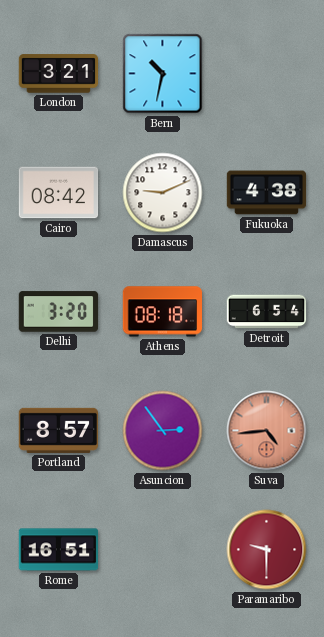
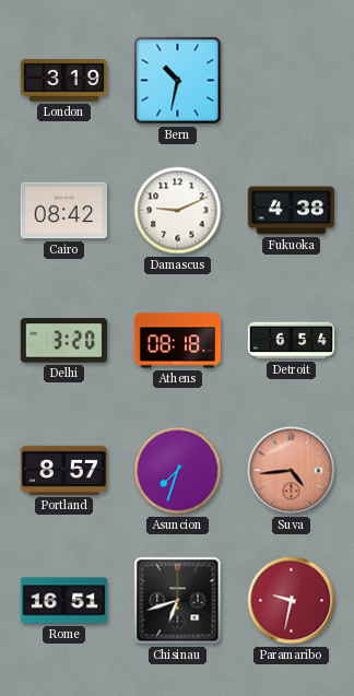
London: 3:21 -> 3:19
Asuncion: 2:54 -> 7:33
Chisinau: none -> 6:42
Paramaribo: 9:30 -> 9:32
